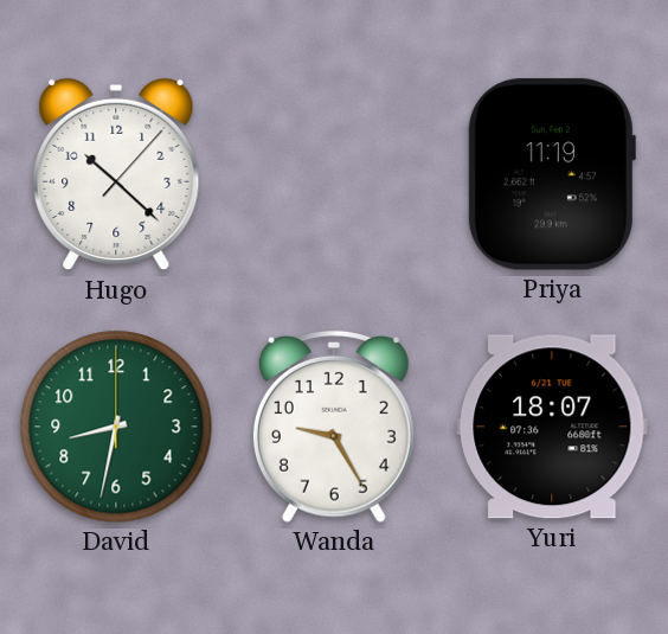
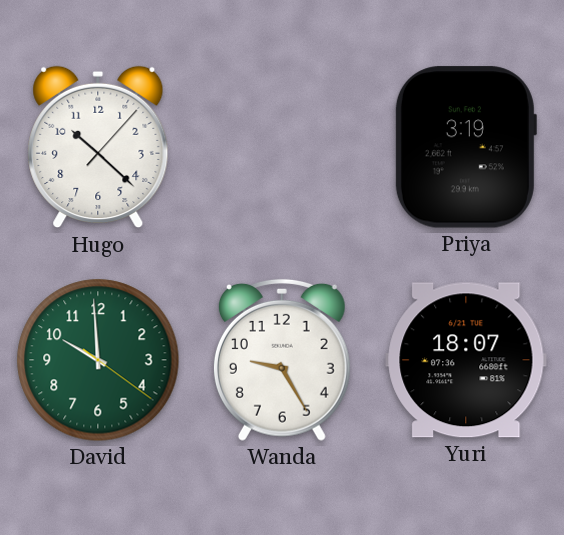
Priya: 11:19 -> 3:19
David: 8:32 -> 9:59
